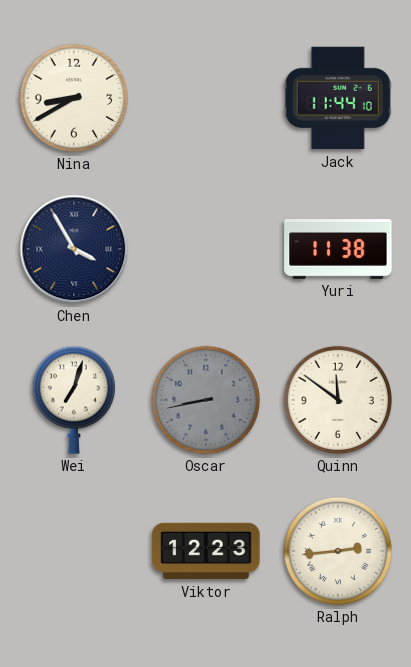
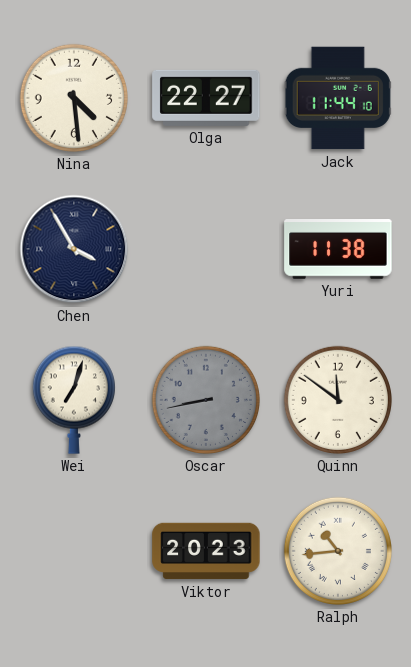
Nina: 8:40 -> 4:29
Olga: none -> 22:27
Viktor: 12:23 -> 20:23
Ralph: 2:44 -> 10:44
